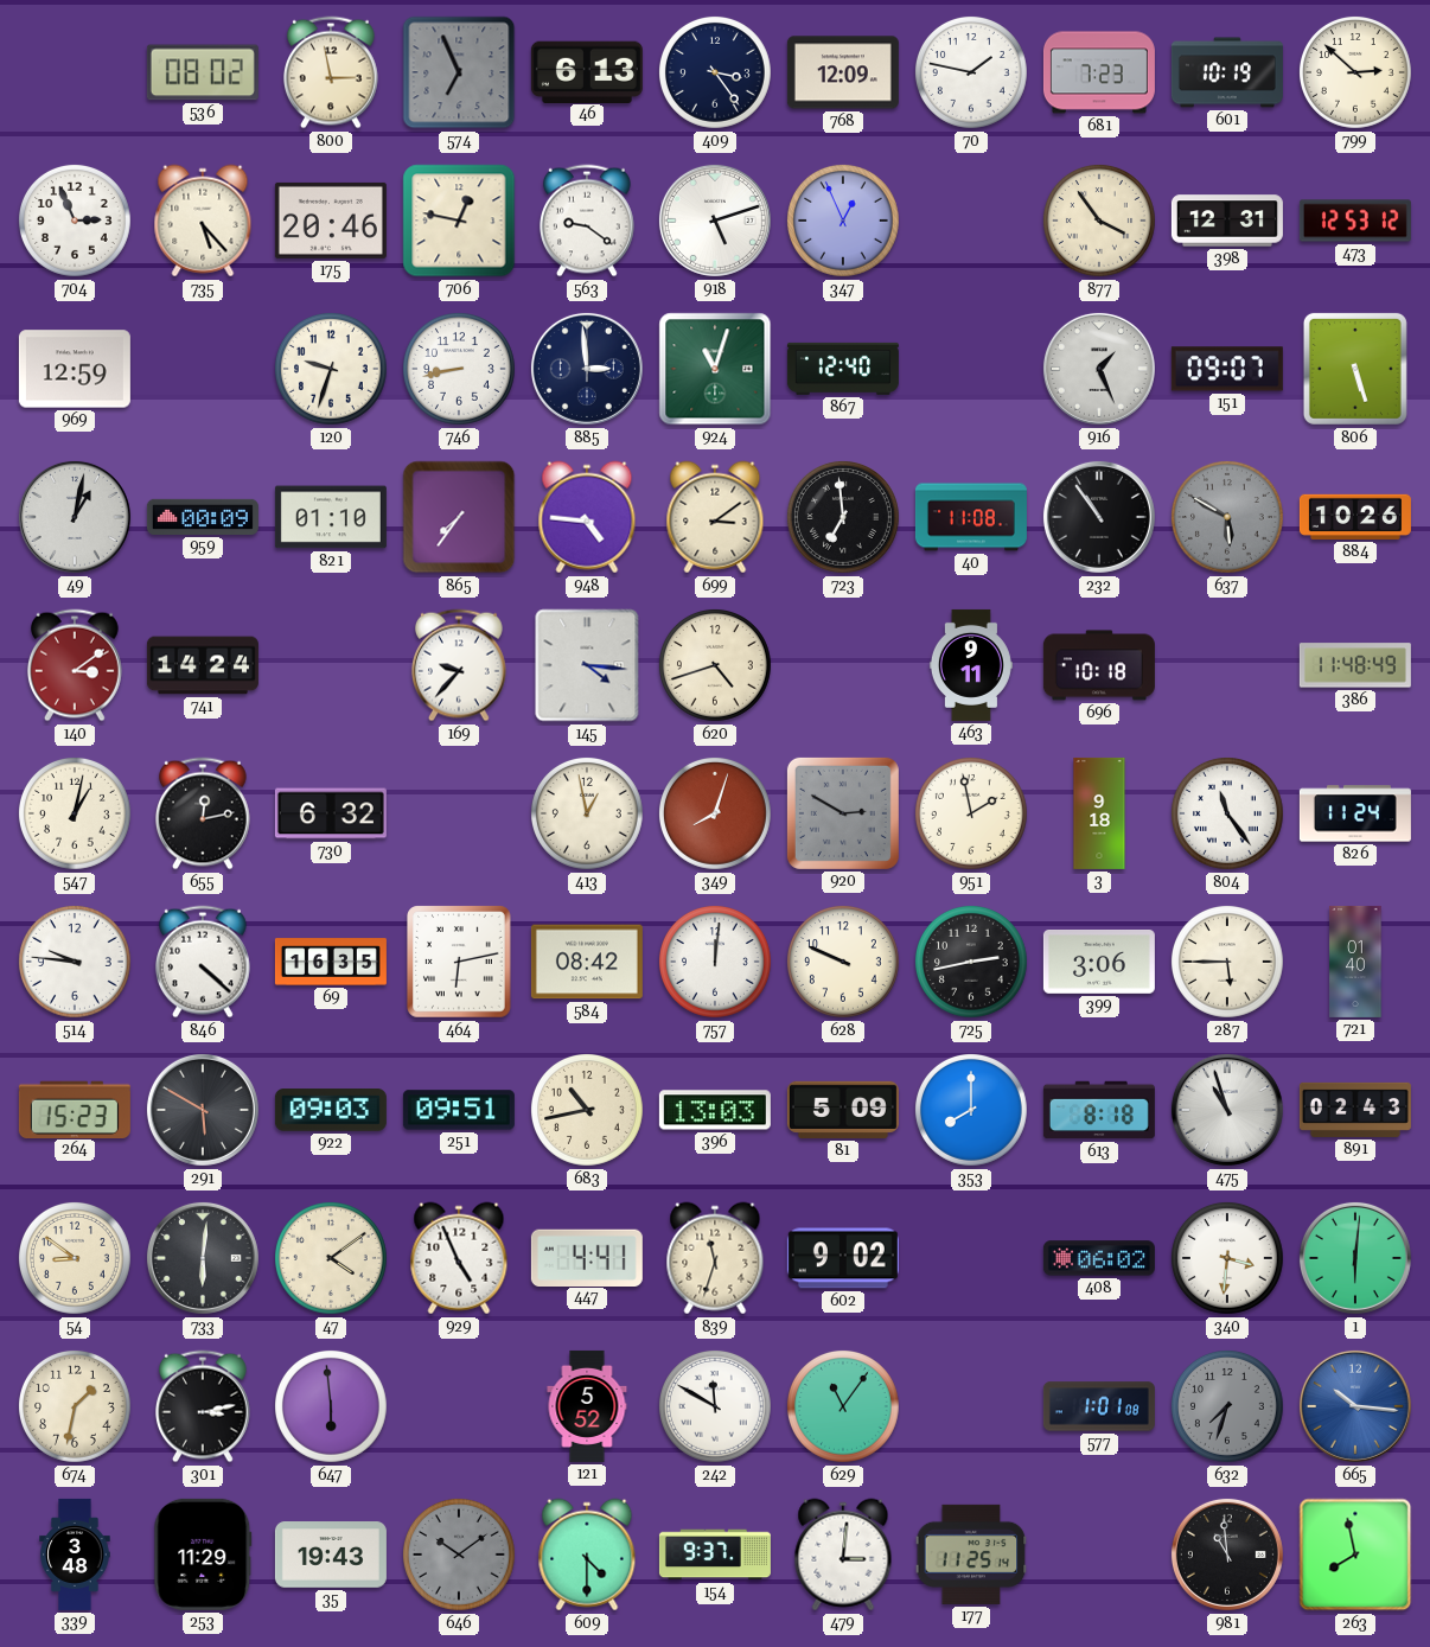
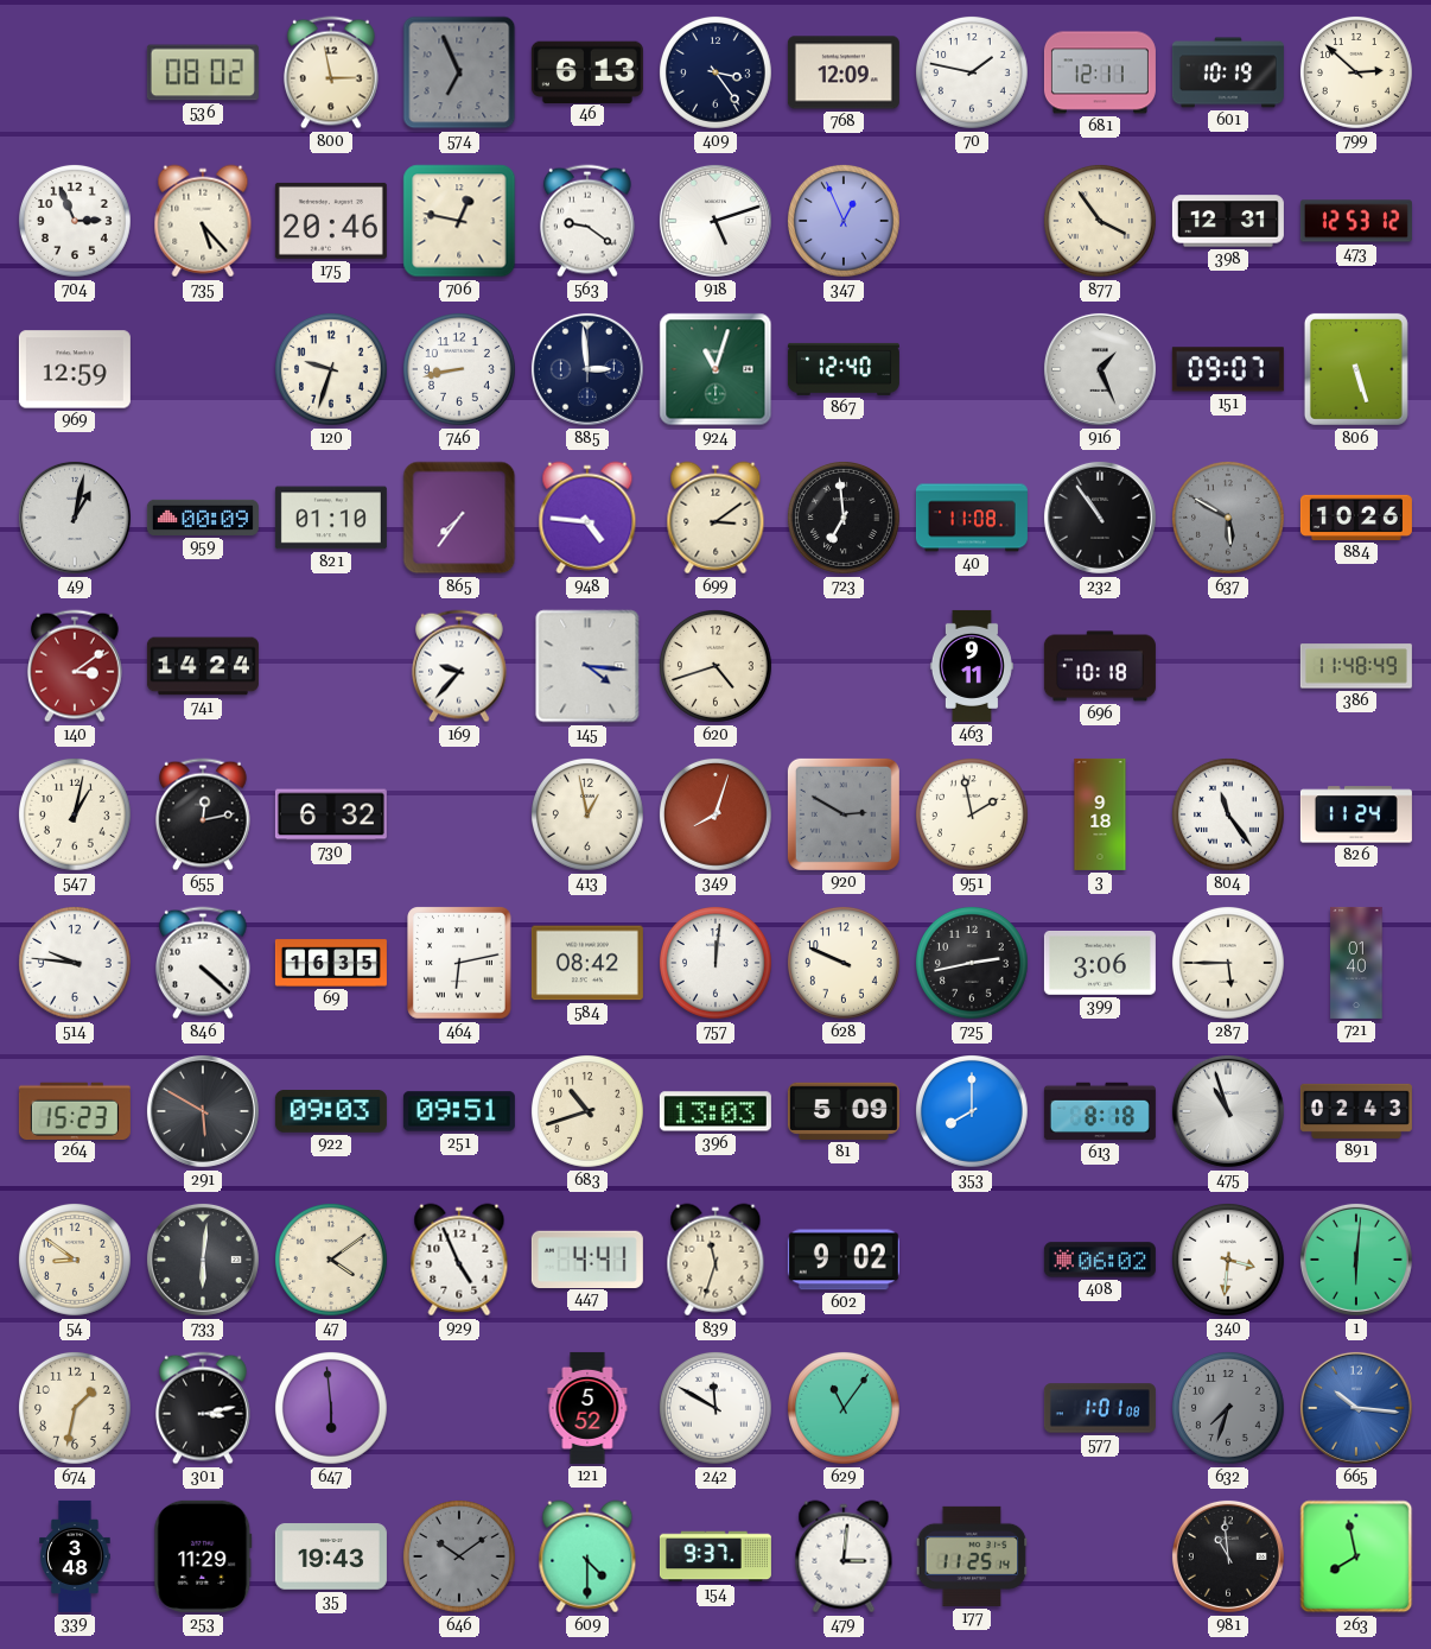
681: 7:23 -> 12:11
683: 10:43 -> 10:42
